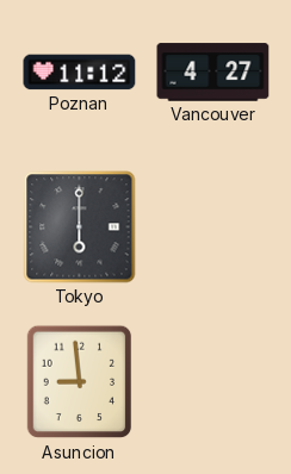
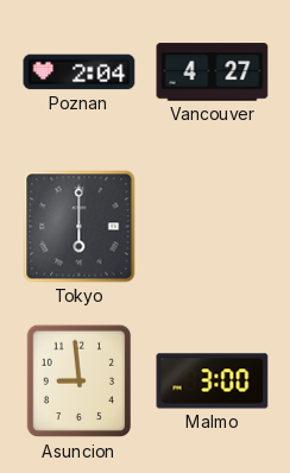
Poznan: 11:12 -> 2:04
Malmo: none -> 3:00
